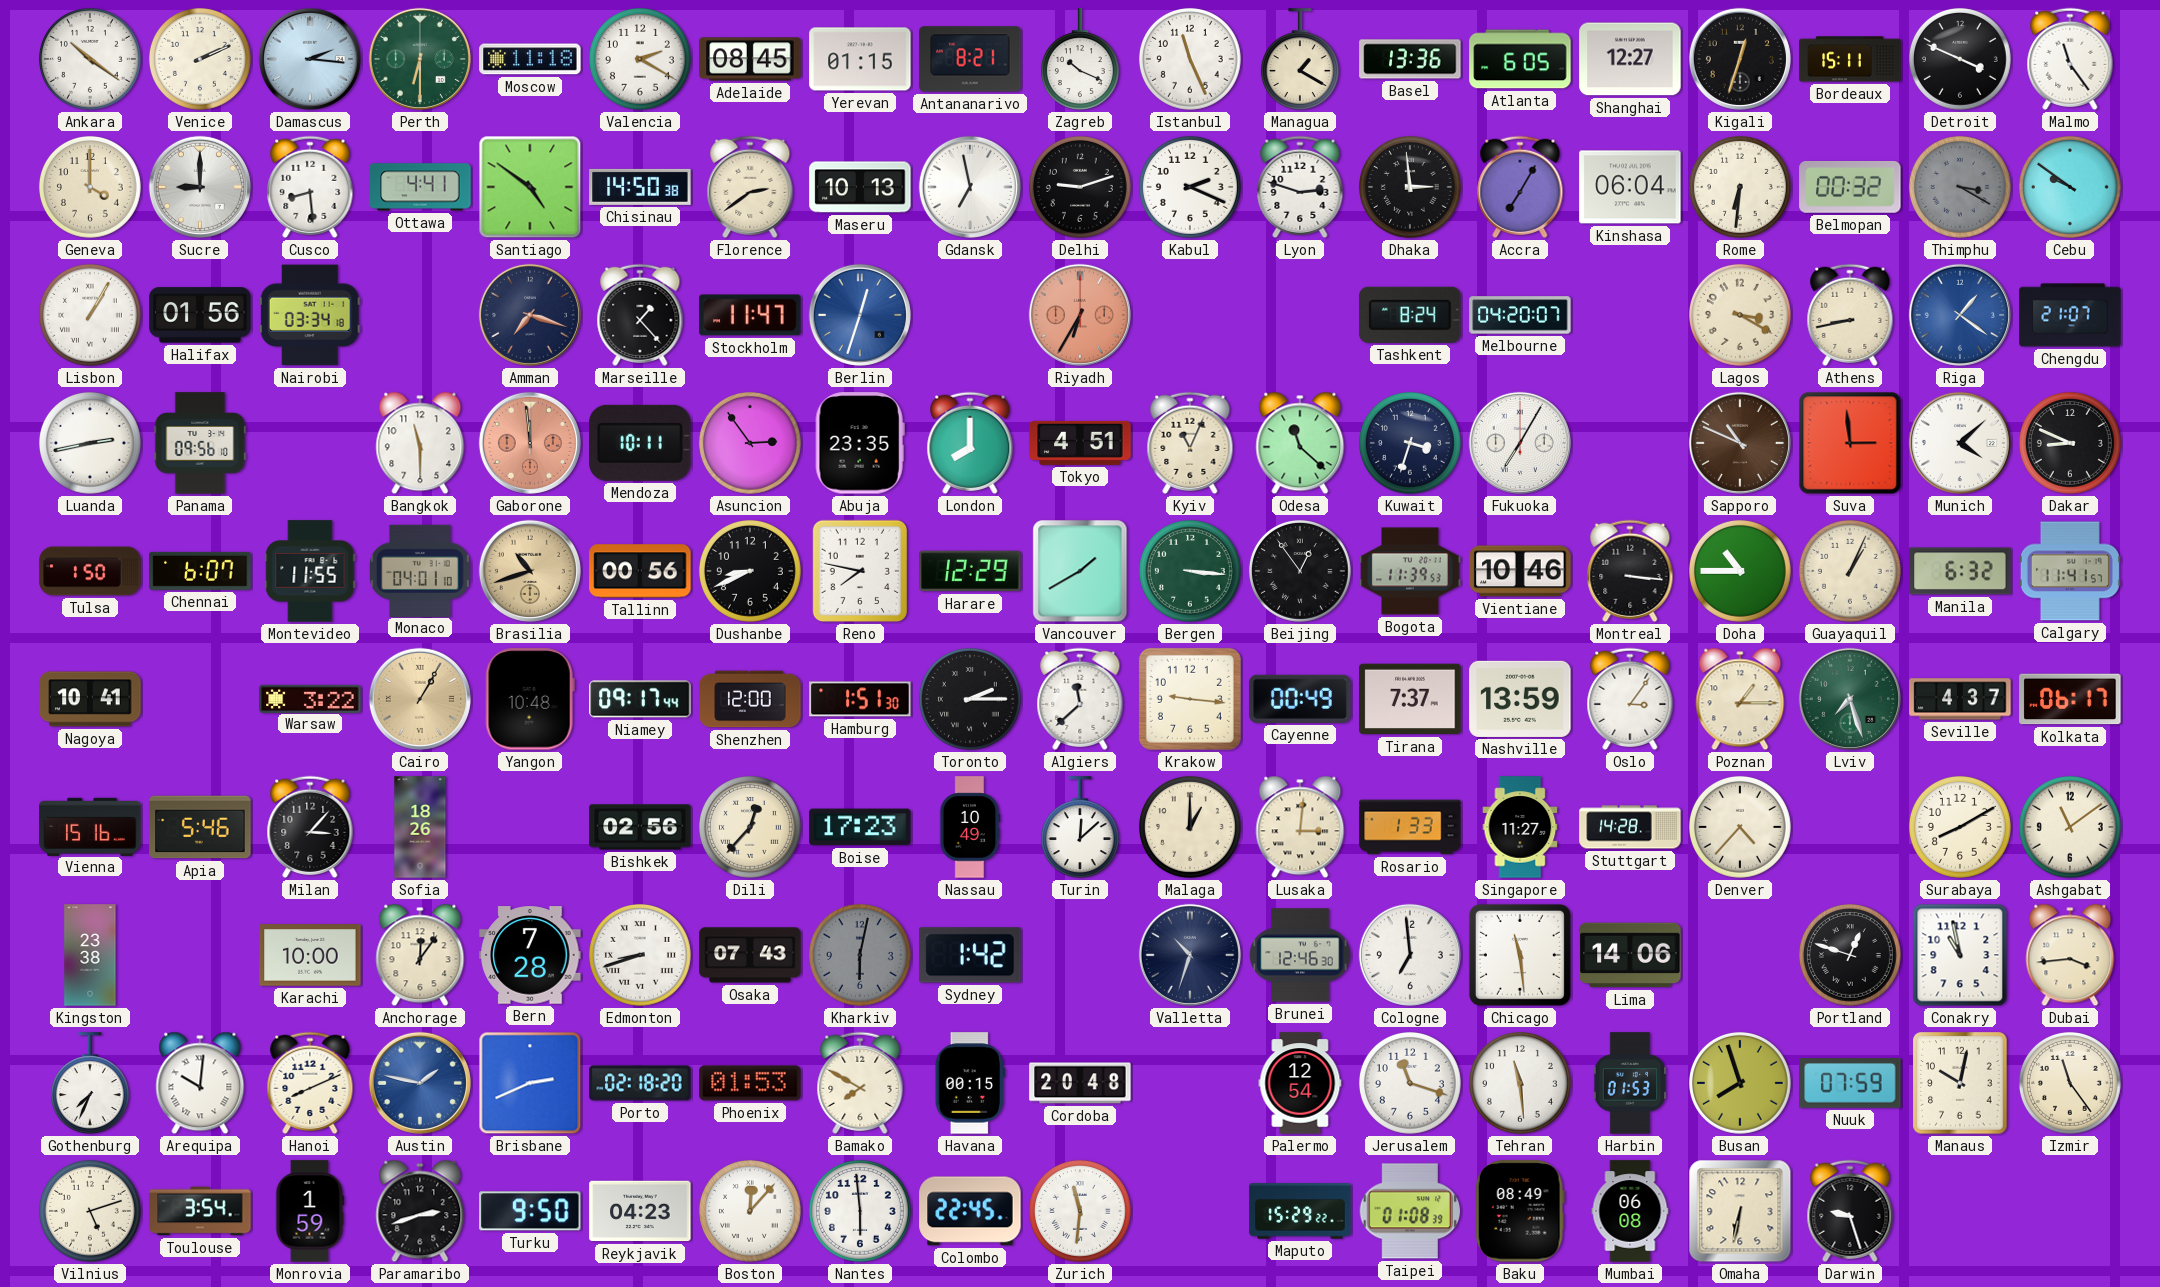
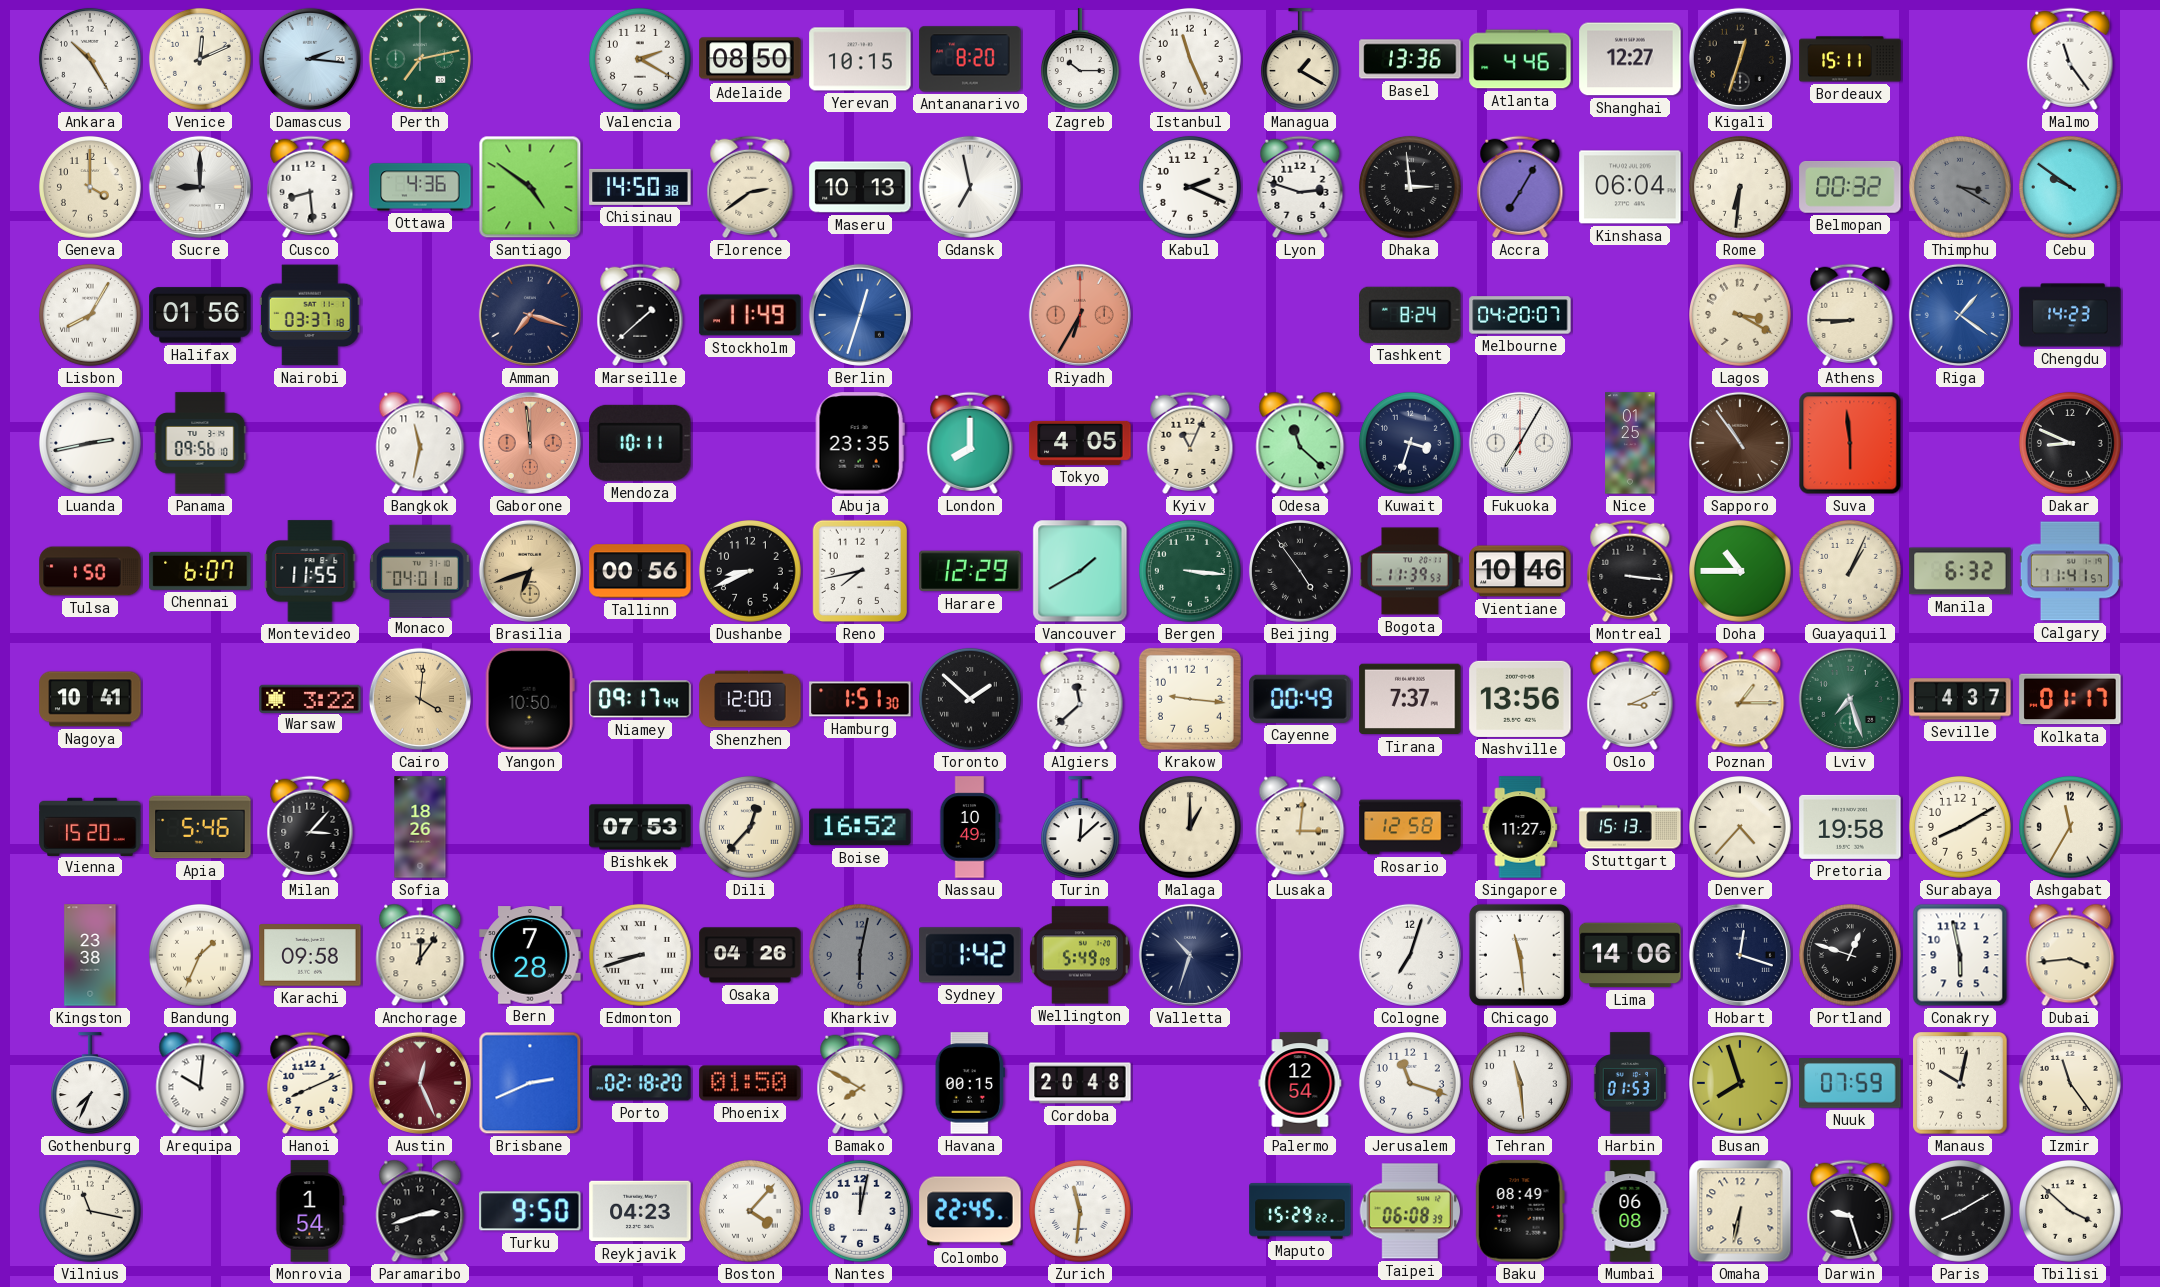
Ankara: 10:21 -> 10:25
Venice: 2:11 -> 12:11
Perth: 6:30 -> 7:13
Moscow: 11:18 -> none
Adelaide: 08:45 -> 08:50
Yerevan: 01:15 -> 10:15
Antananarivo: 8:21 -> 8:20
Zagreb: 10:19 -> 10:15
Atlanta: 6:05 -> 4:46
Detroit: 3:49 -> none
Ottawa: 4:41 -> 4:36
Delhi: 9:12 -> none
Lisbon: 1:05 -> 8:05
Nairobi: 03:34 -> 03:37
Marseille: 1:23 -> 1:38
Stockholm: 11:47 -> 11:49
Athens: 8:43 -> 8:45
Chengdu: 21:07 -> 14:23
Bangkok: 11:30 -> 11:32
Asuncion: 2:54 -> none
Tokyo: 4:51 -> 4:05
Nice: none -> 01:25
Sapporo: 10:49 -> 10:54
Suva: 2:59 -> 5:59
Munich: 4:08 -> none
Brasilia: 10:42 -> 6:42
Reno: 7:47 -> 7:43
Beijing: 12:54 -> 4:54
Cairo: 1:05 -> 4:01
Yangon: 10:48 -> 10:50
Toronto: 2:15 -> 1:52
Nashville: 13:59 -> 13:56
Oslo: 3:06 -> 3:11
Kolkata: 06:17 -> 01:17
Vienna: 15:16 -> 15:20
Bishkek: 02:56 -> 07:53
Boise: 17:23 -> 16:52
Rosario: 1:33 -> 12:58
Stuttgart: 14:28 -> 15:13
Pretoria: none -> 19:58
Ashgabat: 11:09 -> 11:35
Bandung: none -> 1:34
Karachi: 10:00 -> 09:58
Osaka: 07:43 -> 04:26
Wellington: none -> 5:49
Brunei: 12:46 -> none
Cologne: 6:59 -> 7:03
Hobart: none -> 12:18
Conakry: 10:58 -> 5:58
Austin: 1:47 -> 12:26
Austin dial: blue -> burgundy
Phoenix: 01:53 -> 01:50
Vilnius: 5:12 -> 11:17
Toulouse: 3:54 -> none
Monrovia: 1:59 -> 1:54
Boston: 12:07 -> 4:07
Nantes: 5:59 -> 12:02
Taipei: 01:08 -> 06:08
Paris: none -> 8:10
Tbilisi: none -> 3:52
